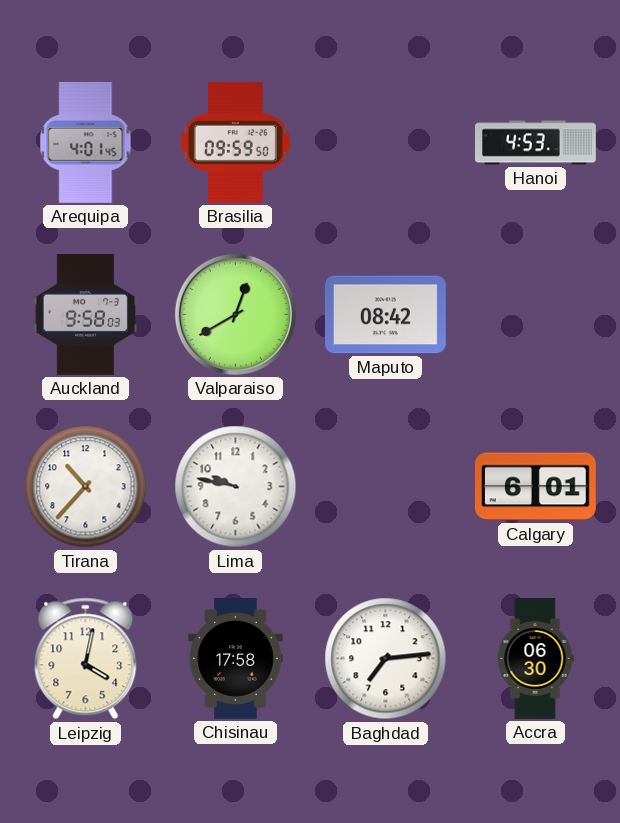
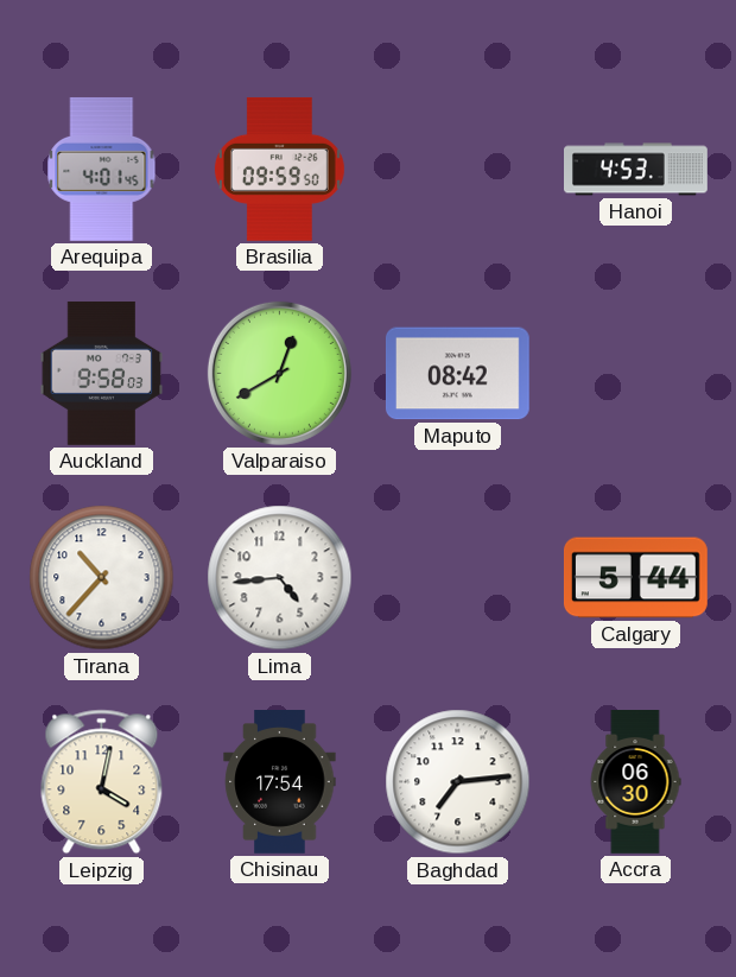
Lima: 9:47 -> 4:44
Calgary: 6:01 -> 5:44
Chisinau: 17:58 -> 17:54
